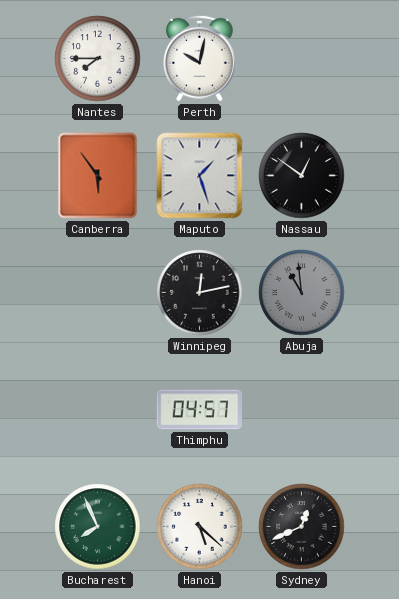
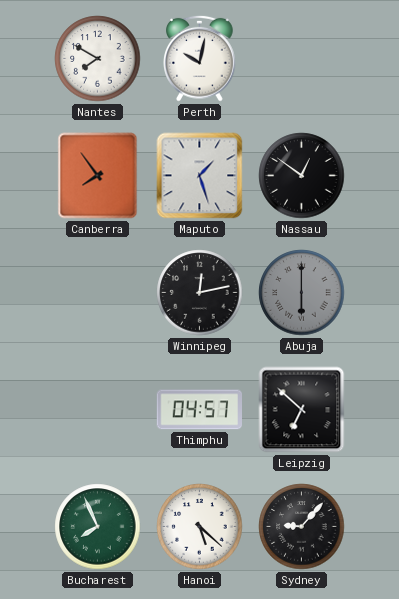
Nantes: 7:45 -> 7:50
Canberra: 5:54 -> 7:54
Abuja: 10:59 -> 6:00
Leipzig: none -> 6:52
Sydney: 12:41 -> 9:07
